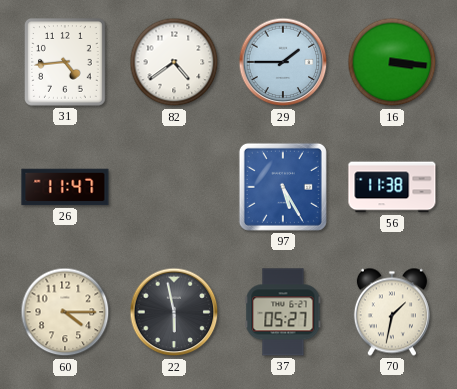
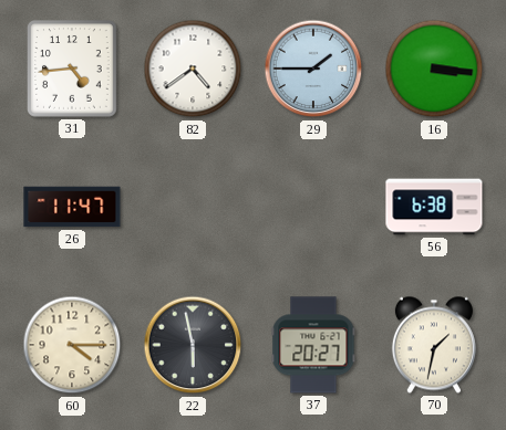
97: 5:25 -> none
56: 11:38 -> 6:38
37: 05:27 -> 20:27
